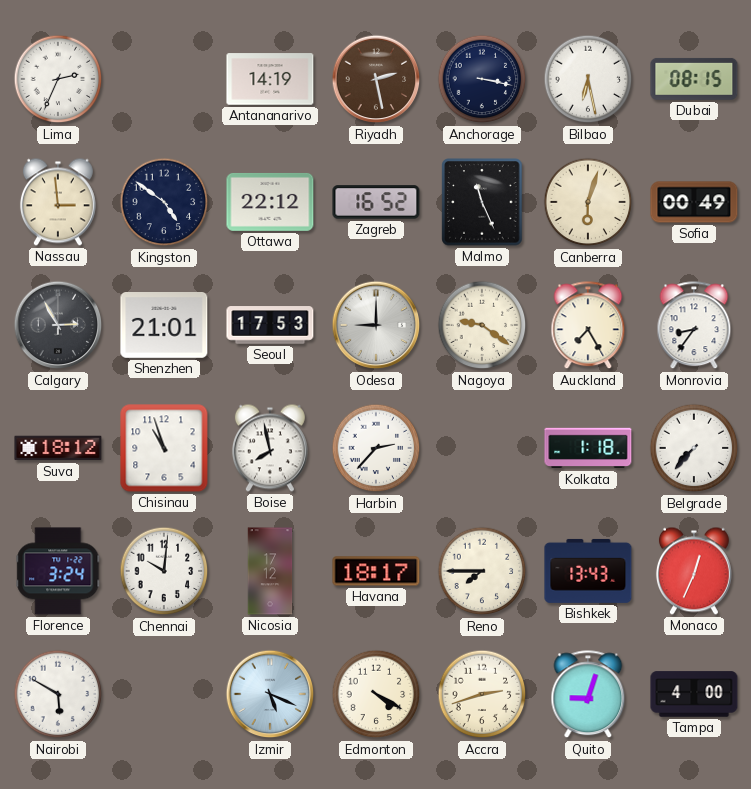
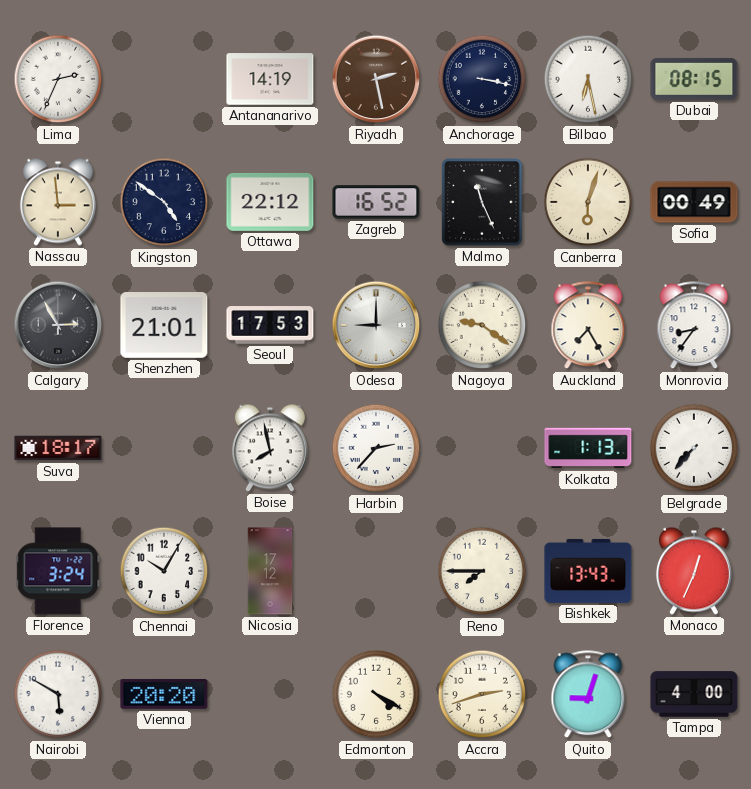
Suva: 18:12 -> 18:17
Chisinau: 10:57 -> none
Kolkata: 1:18 -> 1:13
Chennai: 10:01 -> 10:05
Havana: 18:17 -> none
Vienna: none -> 20:20
Izmir: 5:19 -> none
